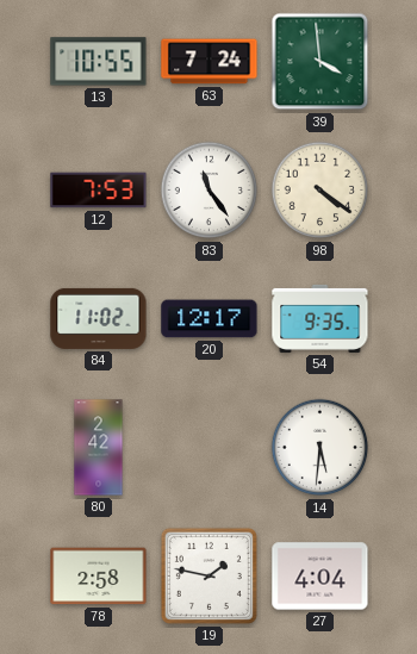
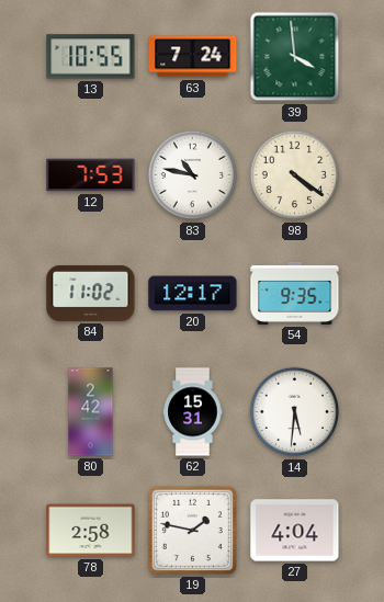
83: 11:24 -> 10:47
62: none -> 15:31
